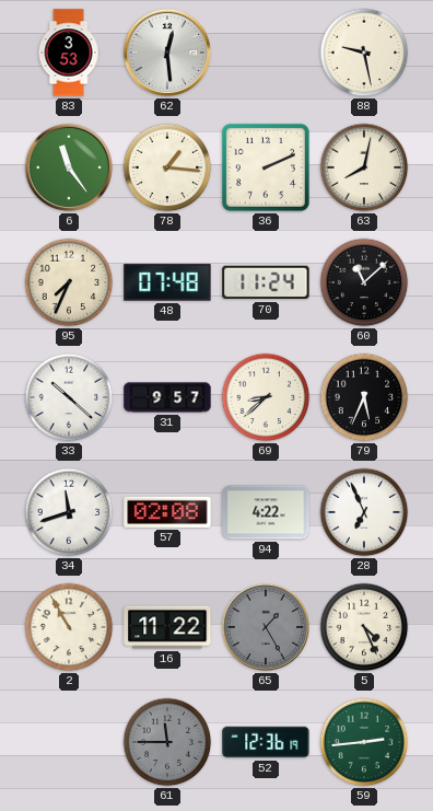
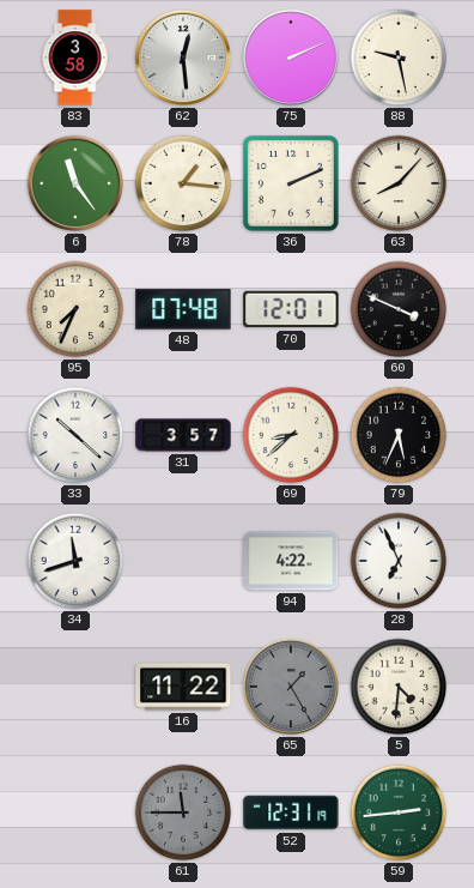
83: 3:53 -> 3:58
75: none -> 2:11
63: 8:02 -> 8:07
70: 11:24 -> 12:01
60: 11:08 -> 3:49
31: 9:57 -> 3:57
57: 02:08 -> none
2: 10:55 -> none
5: 4:26 -> 4:31
52: 12:36 -> 12:31
